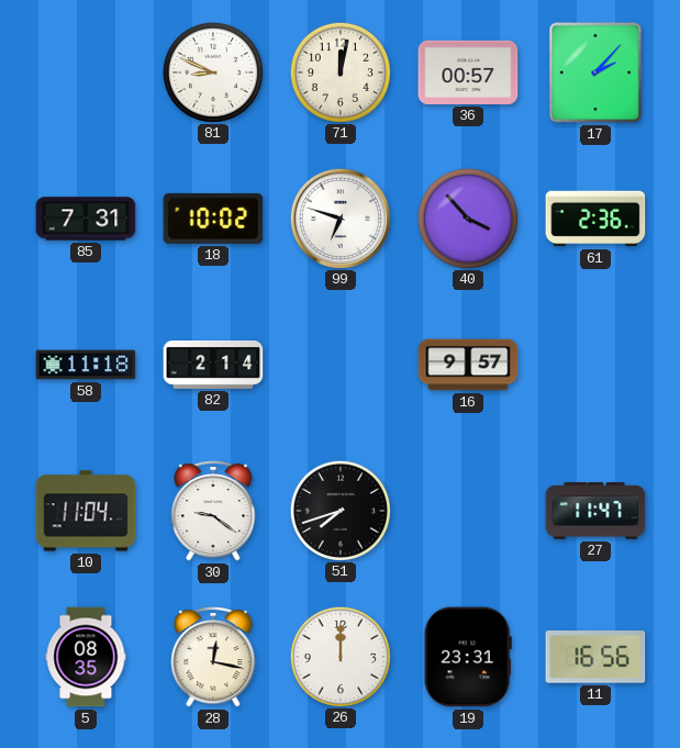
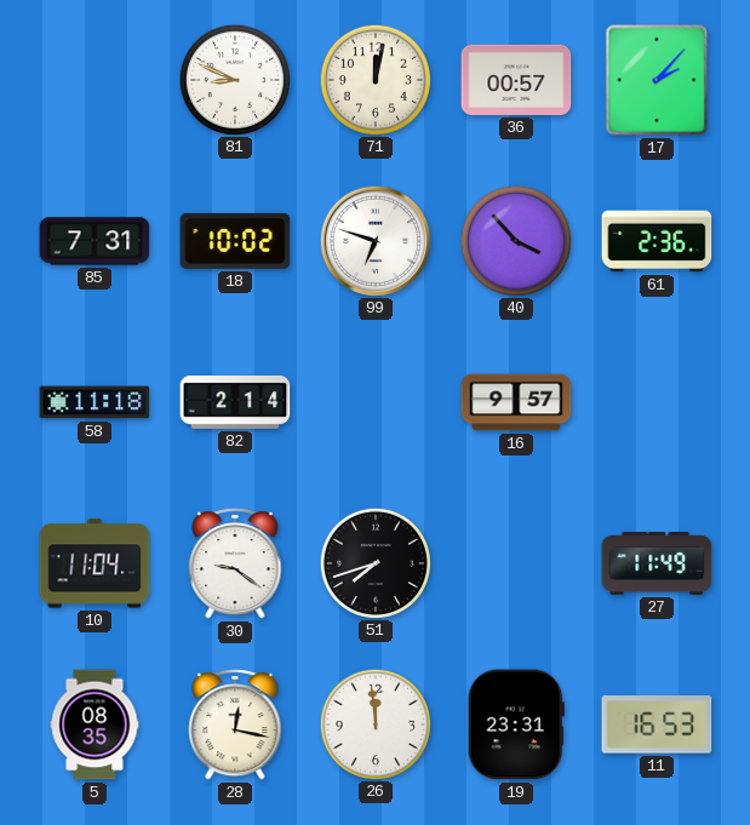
27: 11:47 -> 11:49
26: 12:00 -> 11:59
11: 16:56 -> 16:53
